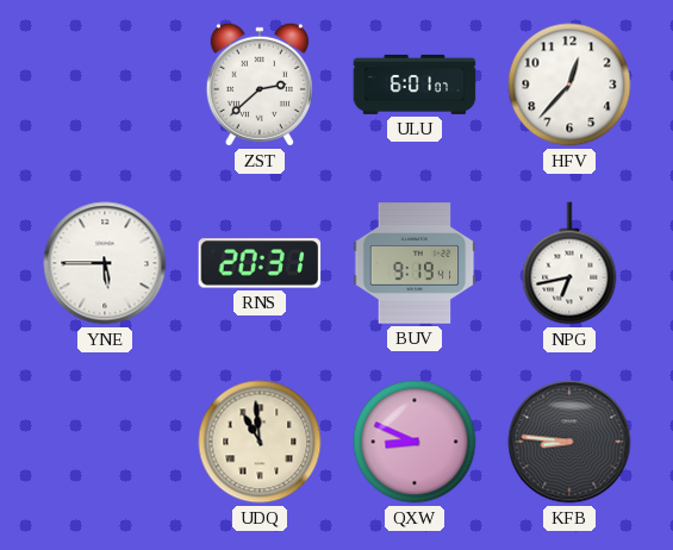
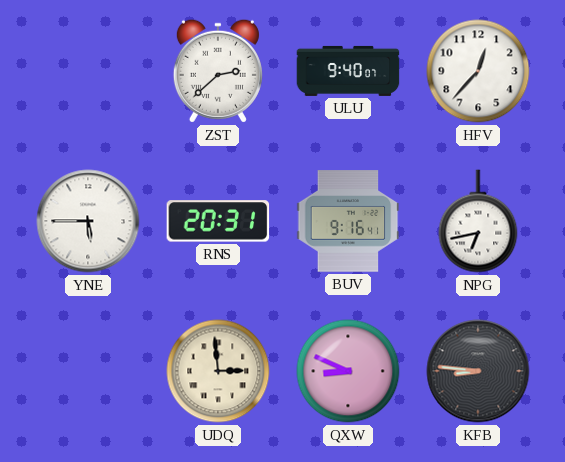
ULU: 6:01 -> 9:40
BUV: 9:19 -> 9:16
UDQ: 10:59 -> 2:59
